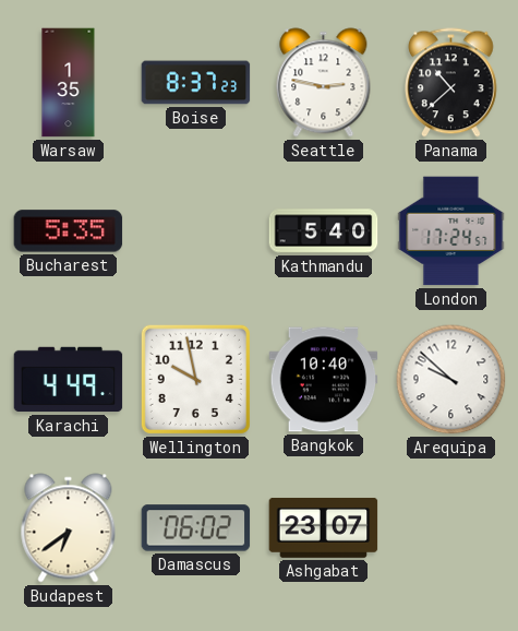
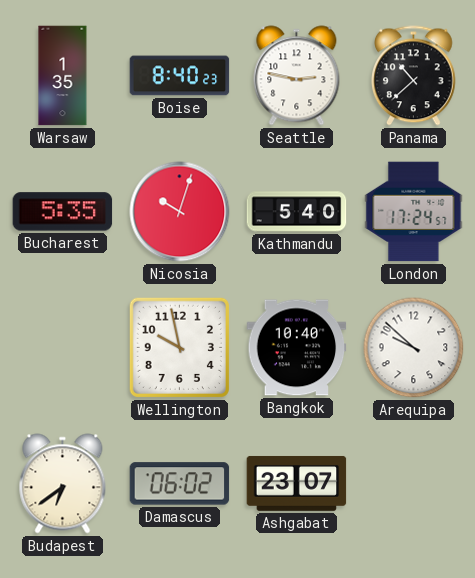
Boise: 8:37 -> 8:40
Nicosia: none -> 10:03
Karachi: 4:49 -> none
